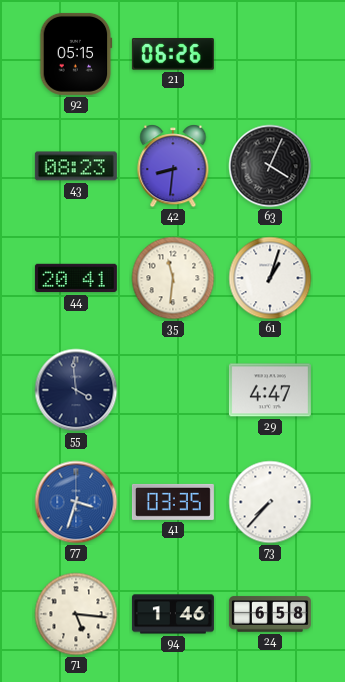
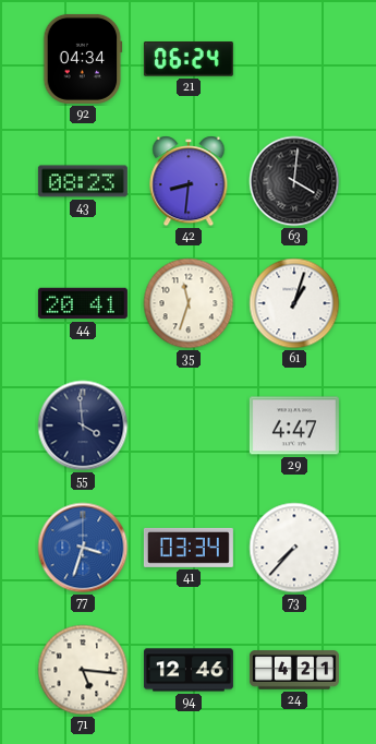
92: 05:15 -> 04:34
21: 06:26 -> 06:24
63: 4:04 -> 4:01
35: 11:31 -> 11:33
41: 03:35 -> 03:34
94: 1:46 -> 12:46
24: 6:58 -> 4:21
